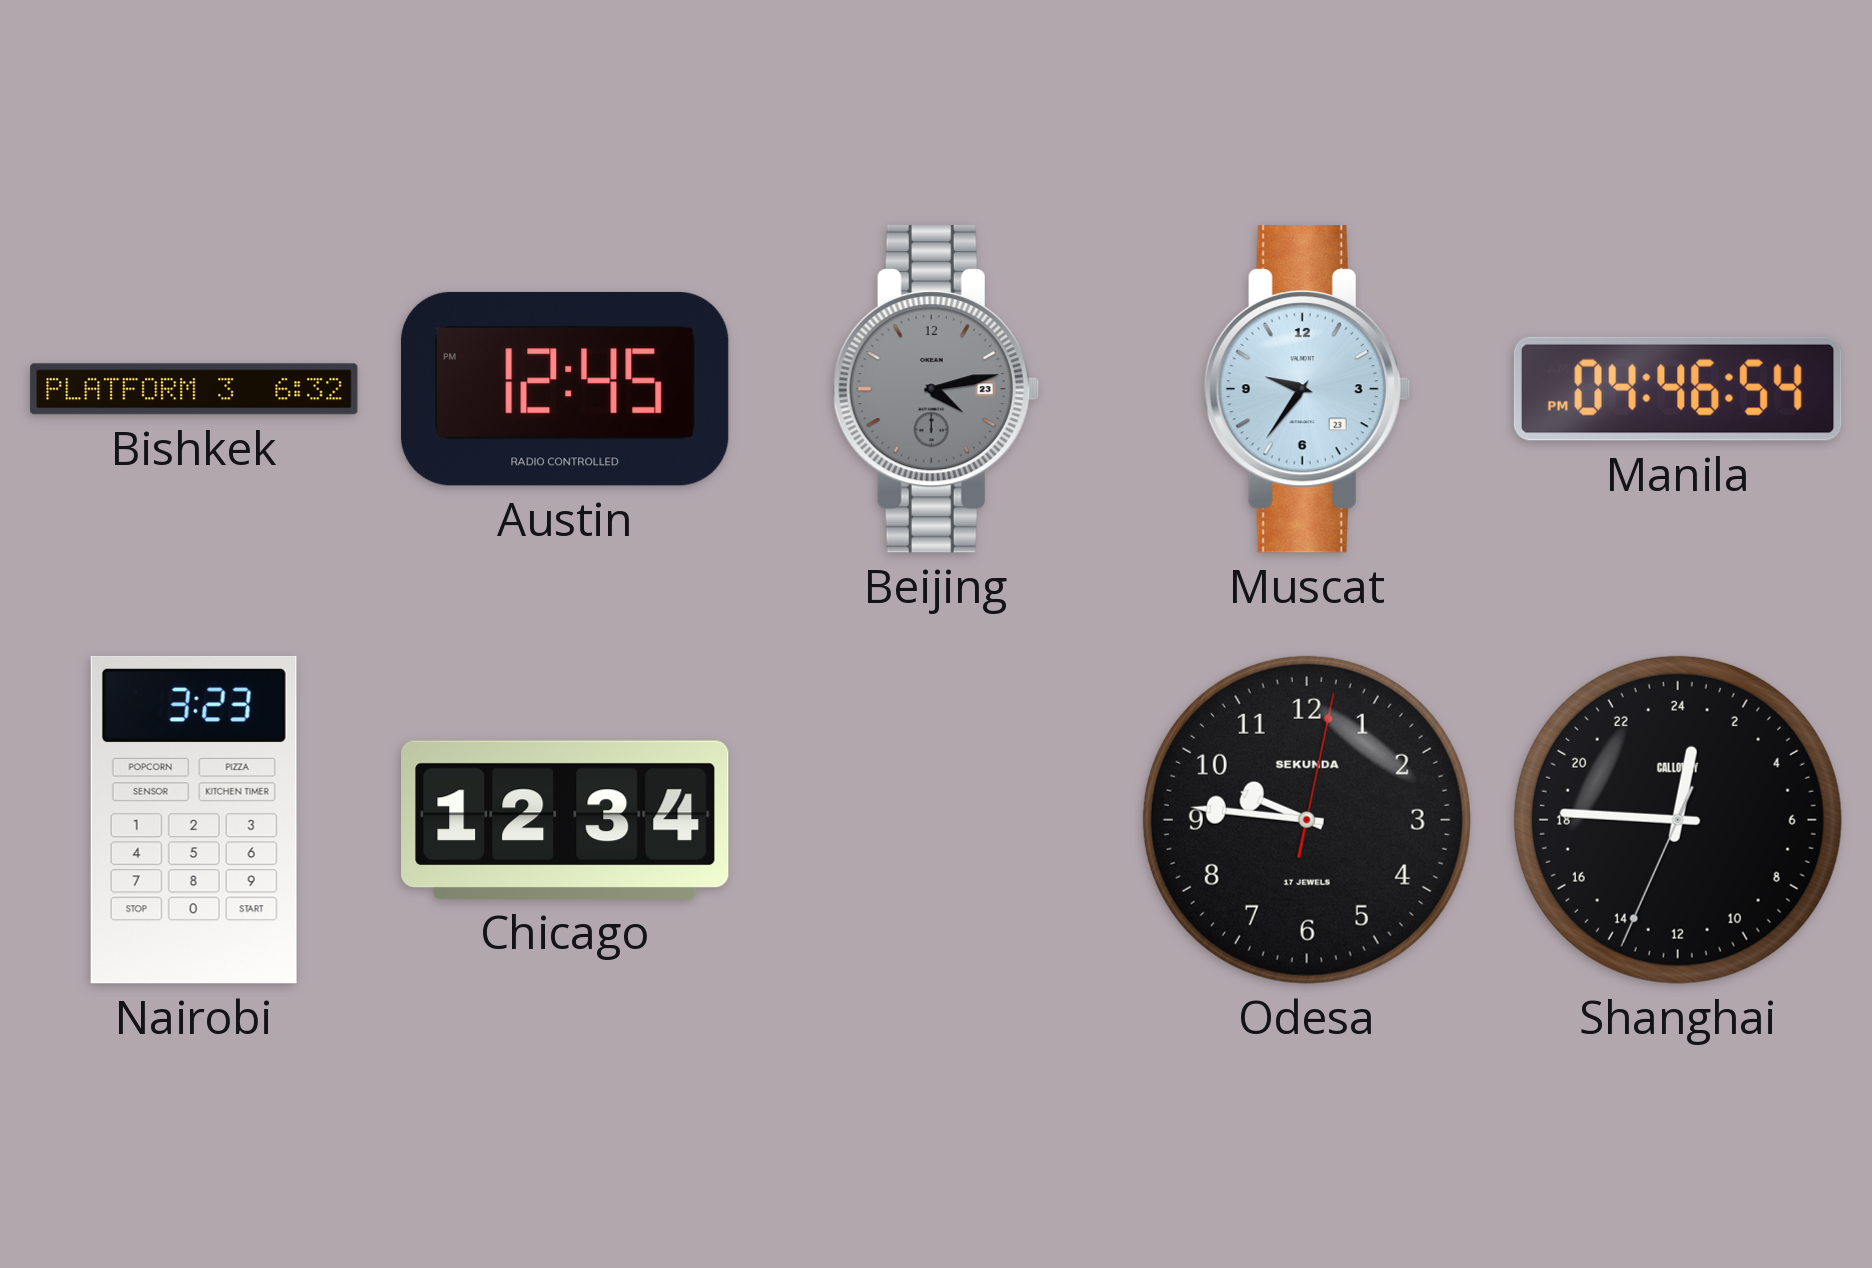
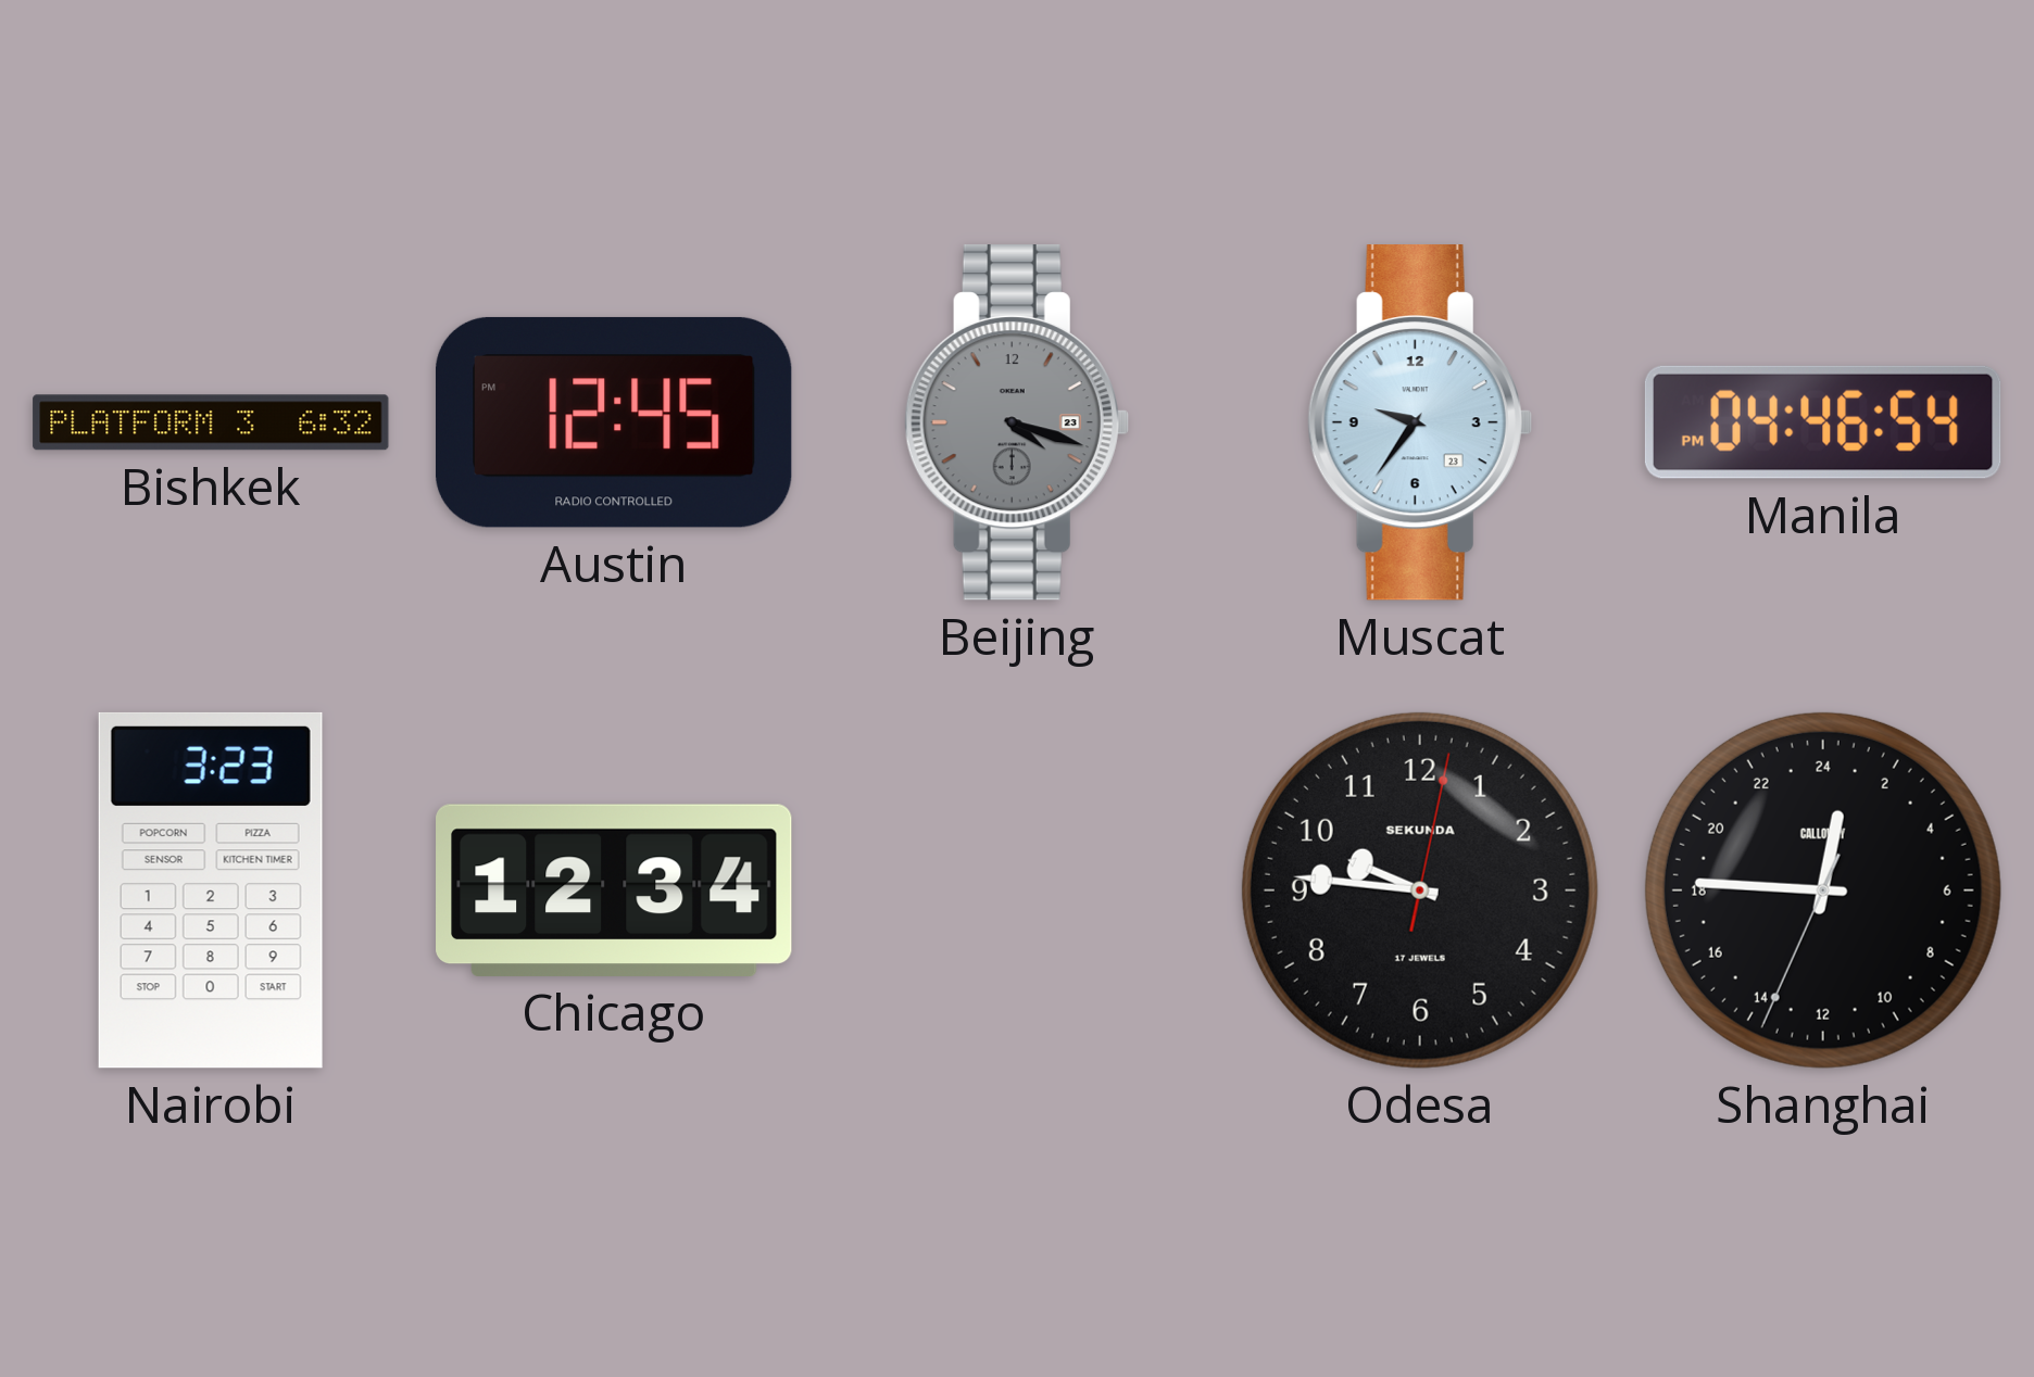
Beijing: 4:13 -> 4:18
